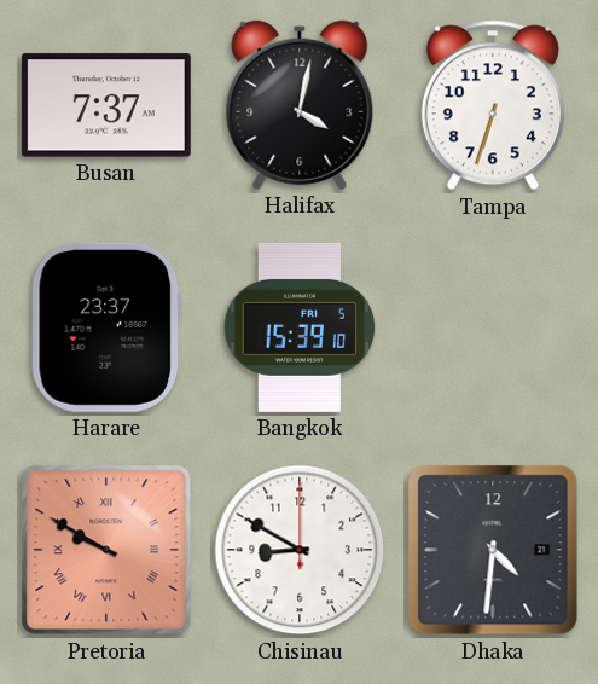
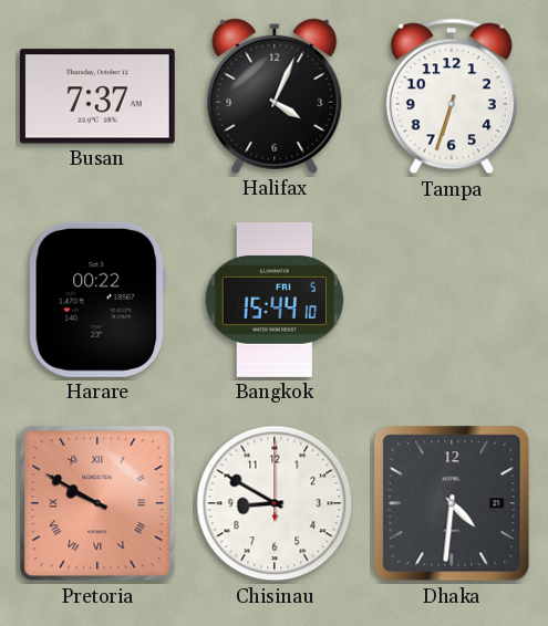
Halifax: 4:02 -> 4:04
Harare: 23:37 -> 00:22
Bangkok: 15:39 -> 15:44
